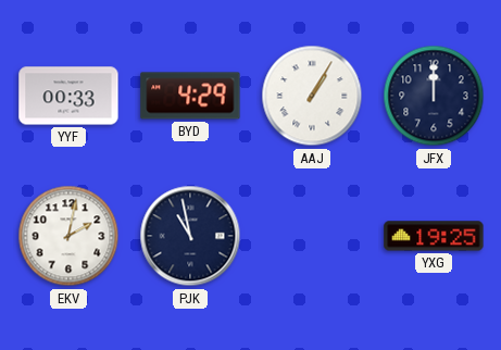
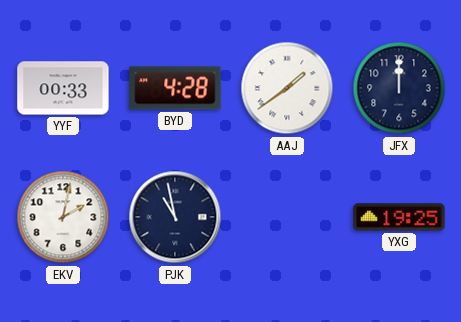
BYD: 4:29 -> 4:28
AAJ: 1:05 -> 1:39
